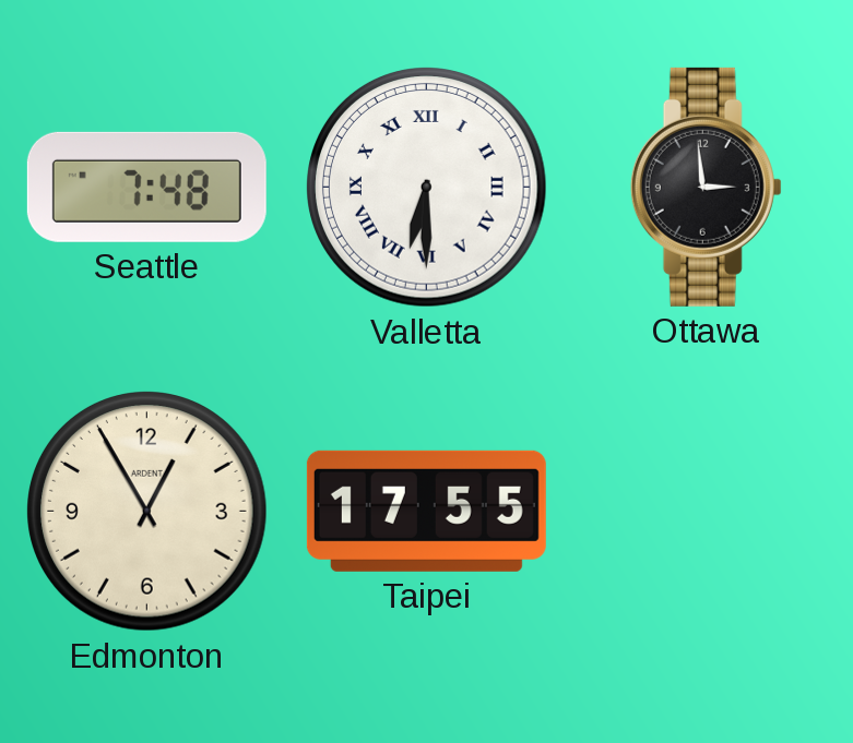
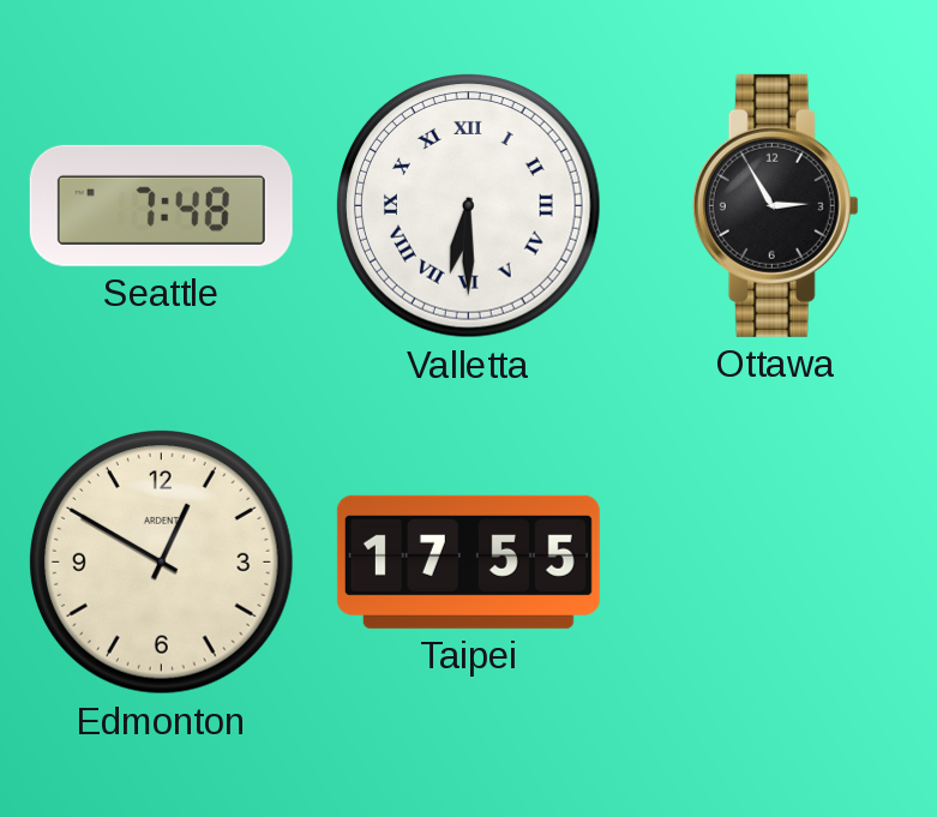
Ottawa: 2:59 -> 2:55
Edmonton: 12:55 -> 12:50
